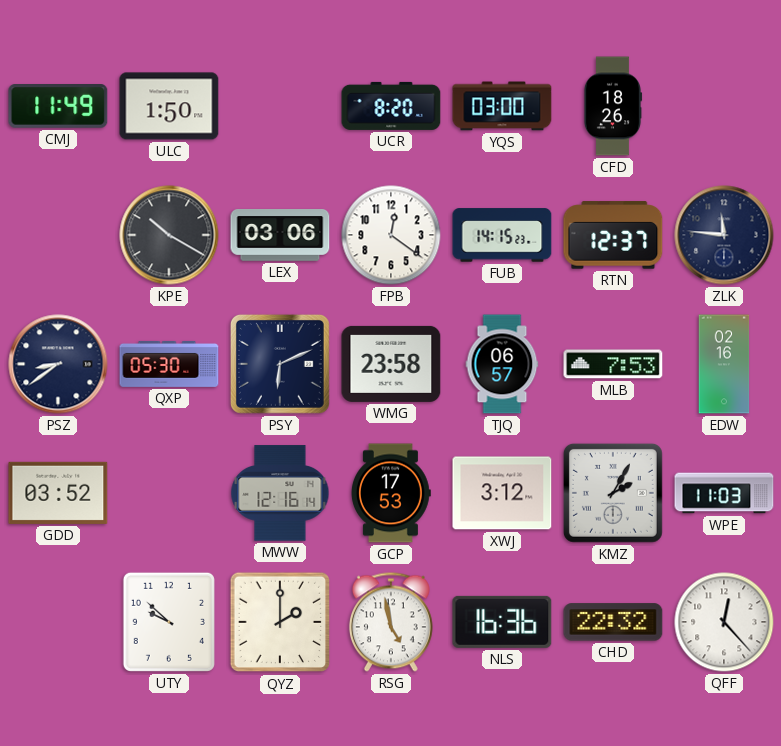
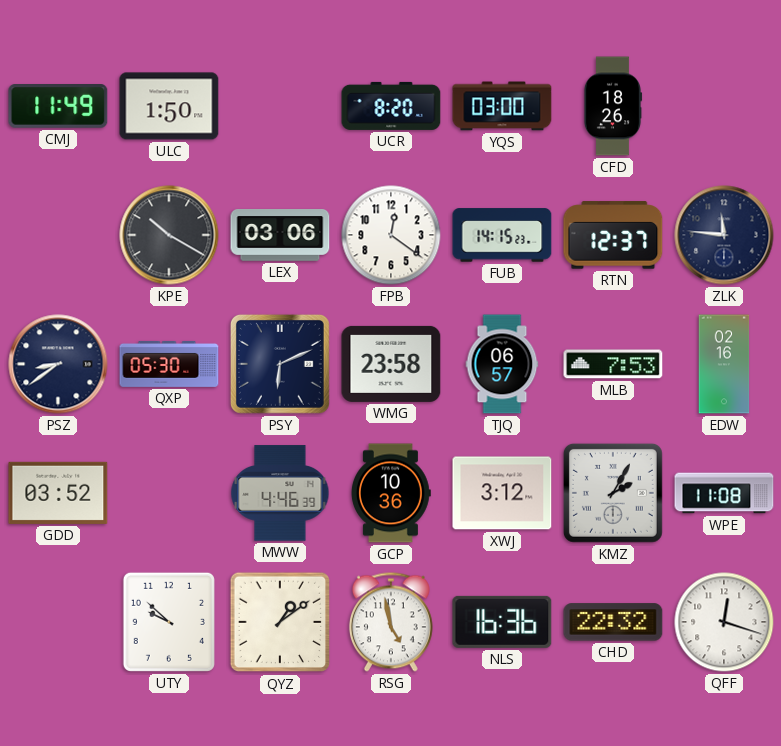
MWW: 12:16 -> 4:46
GCP: 17:53 -> 10:36
WPE: 11:03 -> 11:08
QYZ: 2:00 -> 1:09
QFF: 12:23 -> 12:18
